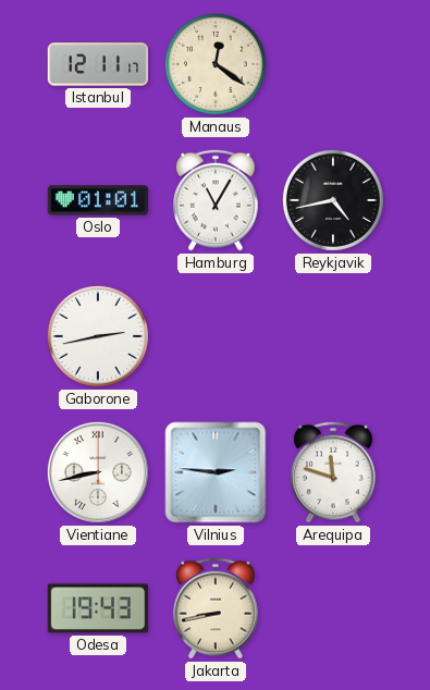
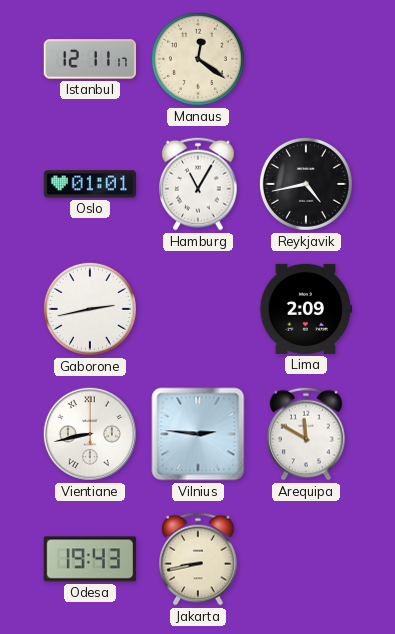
Lima: none -> 2:09
Arequipa: 11:48 -> 11:50
